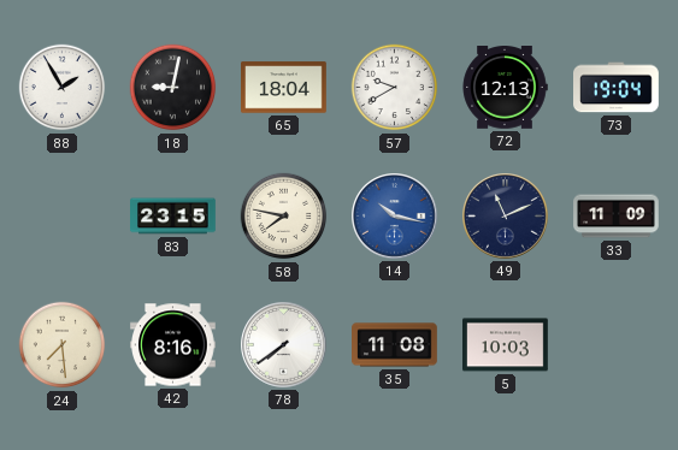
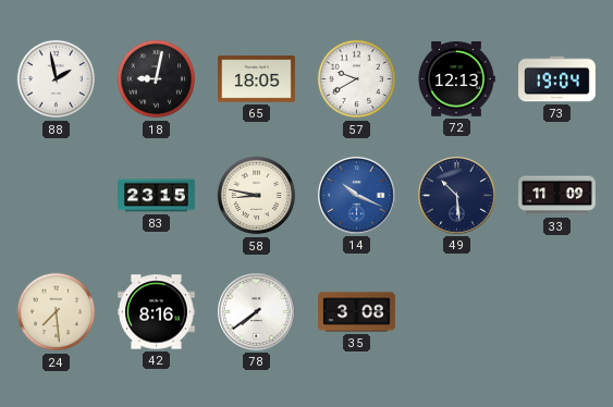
88: 1:55 -> 1:58
65: 18:04 -> 18:05
58: 7:47 -> 8:47
14: 10:17 -> 10:19
49: 11:11 -> 10:29
35: 11:08 -> 3:08
5: 10:03 -> none
